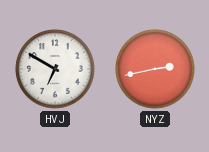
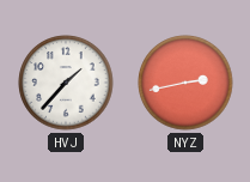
HVJ: 6:50 -> 1:37
